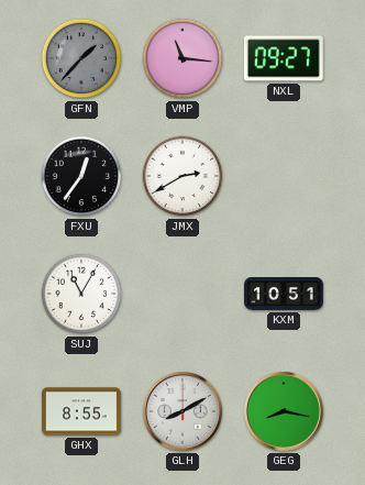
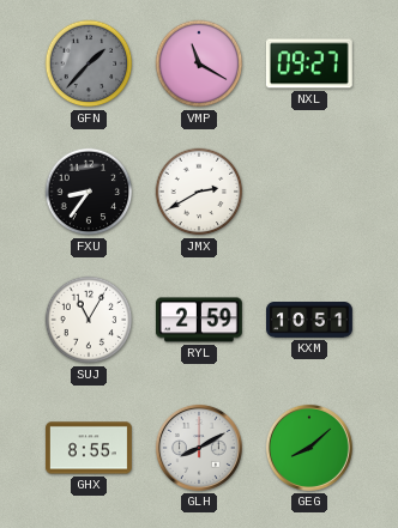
VMP: 11:16 -> 11:20
FXU: 12:36 -> 8:36
RYL: none -> 2:59
GEG: 8:17 -> 8:08
